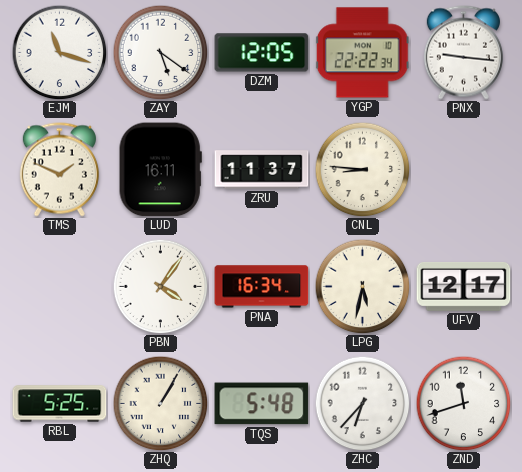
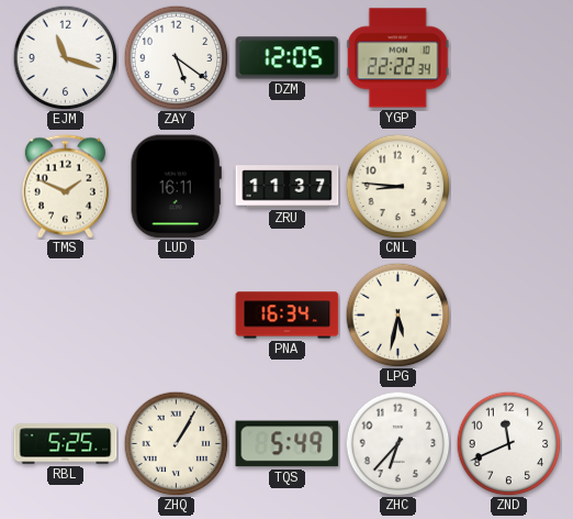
PNX: 9:16 -> none
PBN: 4:06 -> none
UFV: 12:17 -> none
TQS: 5:48 -> 5:49
ZND: 11:42 -> 11:41
